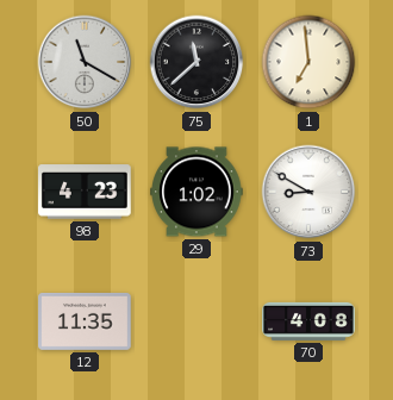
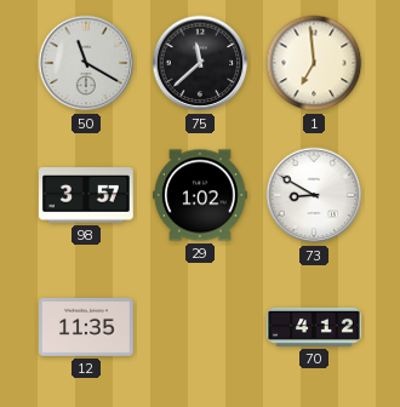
98: 4:23 -> 3:57
70: 4:08 -> 4:12
